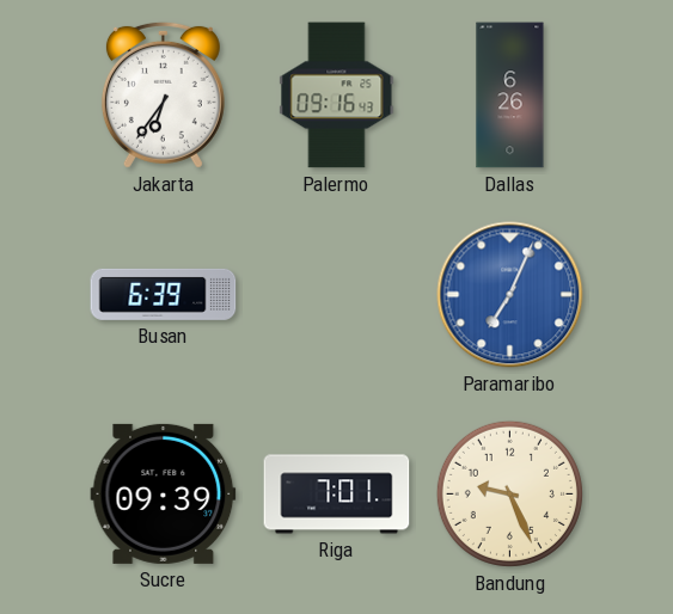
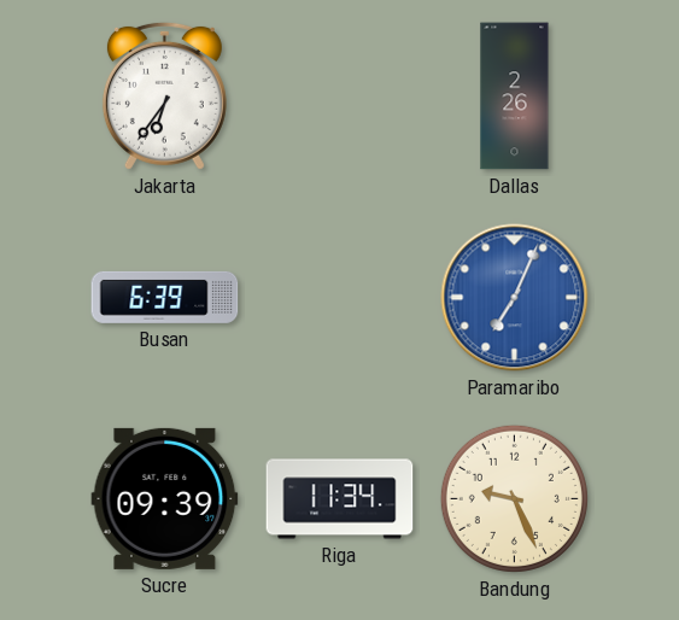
Palermo: 09:16 -> none
Dallas: 6:26 -> 2:26
Riga: 7:01 -> 11:34
